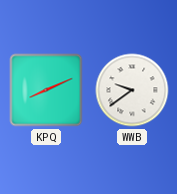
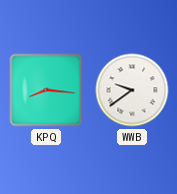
KPQ: 8:11 -> 8:16
